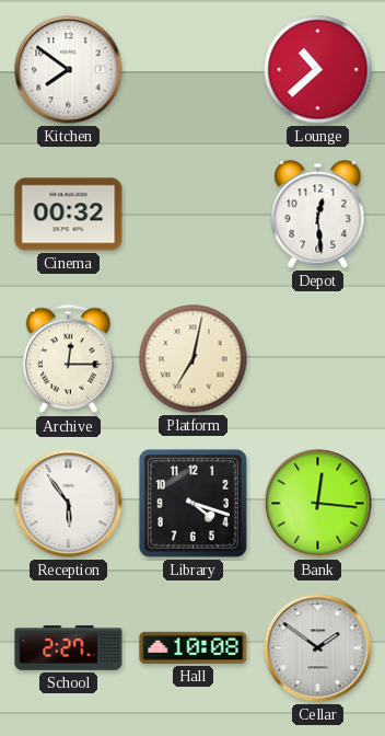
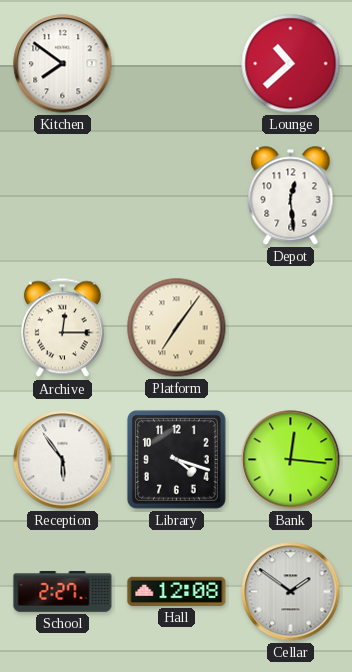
Cinema: 00:32 -> none
Platform: 7:02 -> 7:06
Hall: 10:08 -> 12:08
